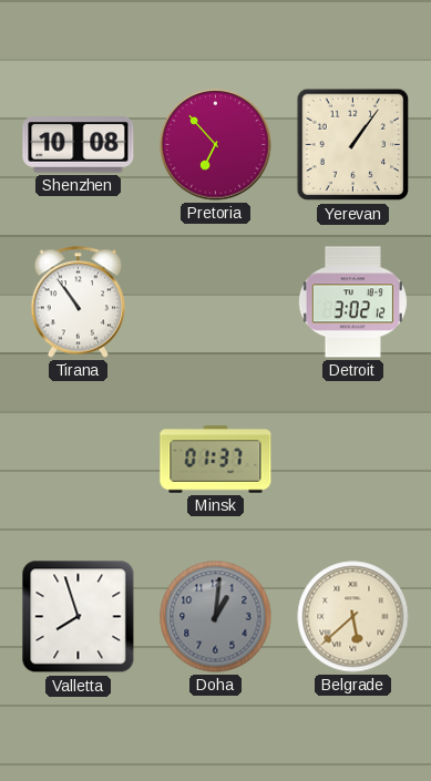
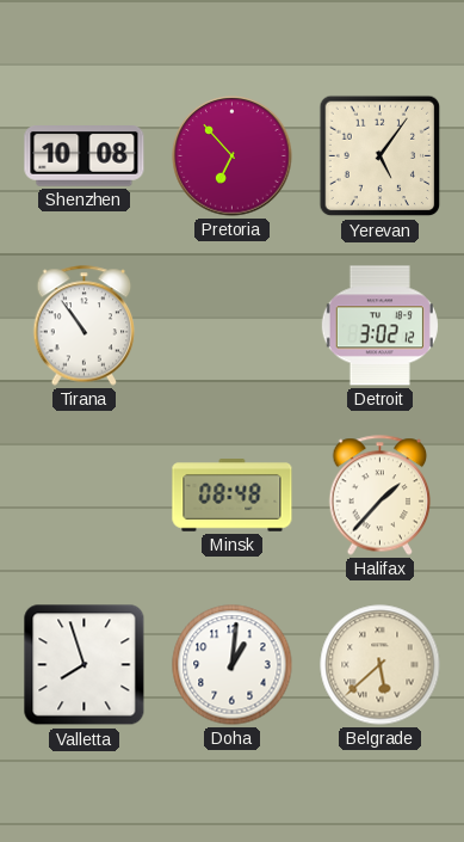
Yerevan: 1:06 -> 5:06
Minsk: 01:37 -> 08:48
Halifax: none -> 1:37
Doha dial: grey -> white
